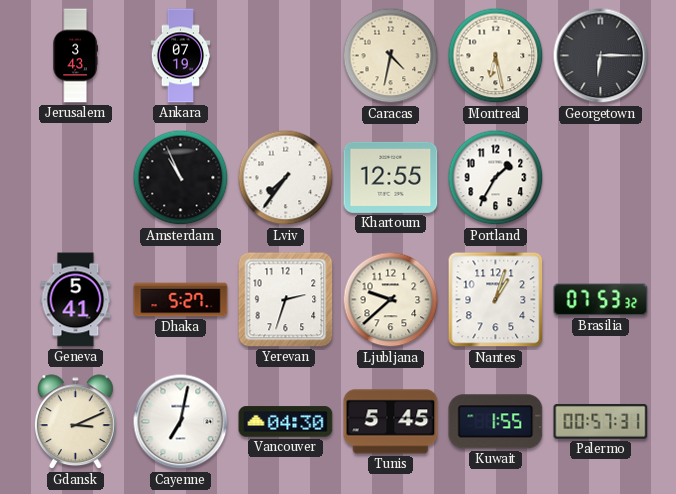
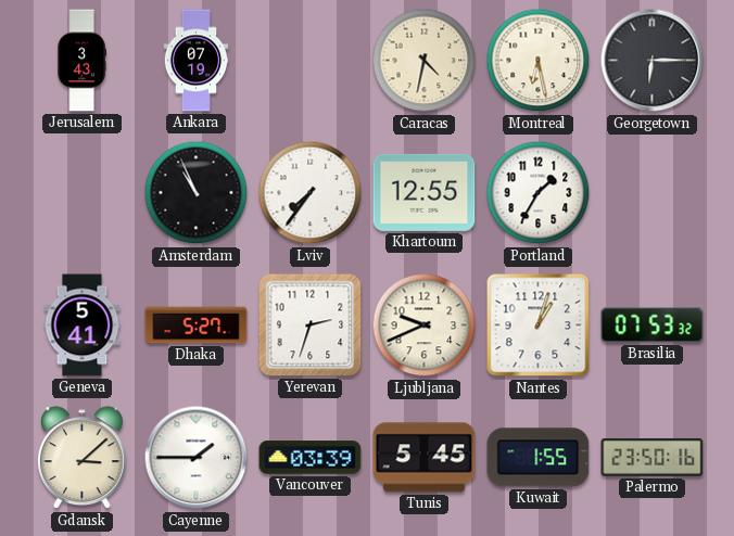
Ljubljana: 9:38 -> 9:41
Gdansk: 3:11 -> 3:08
Cayenne: 7:02 -> 1:45
Vancouver: 04:30 -> 03:39
Palermo: 00:57 -> 23:50
